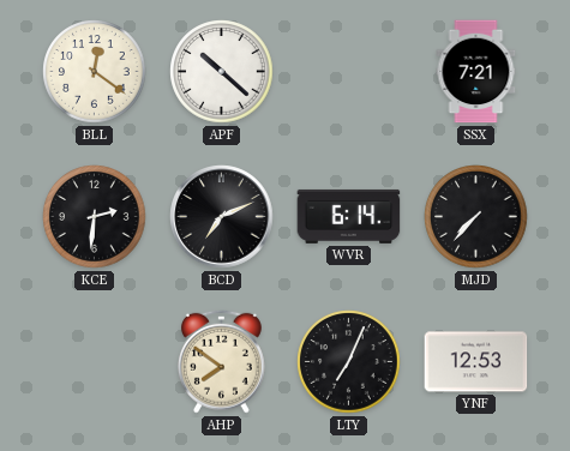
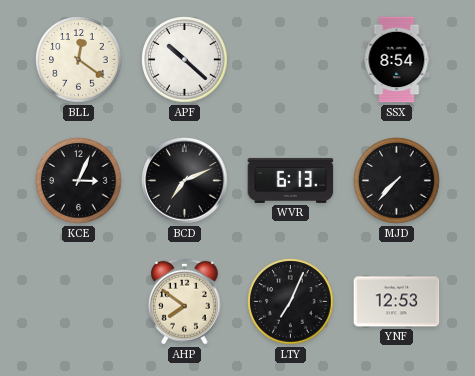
SSX: 7:21 -> 8:54
KCE: 2:31 -> 3:04
WVR: 6:14 -> 6:13
